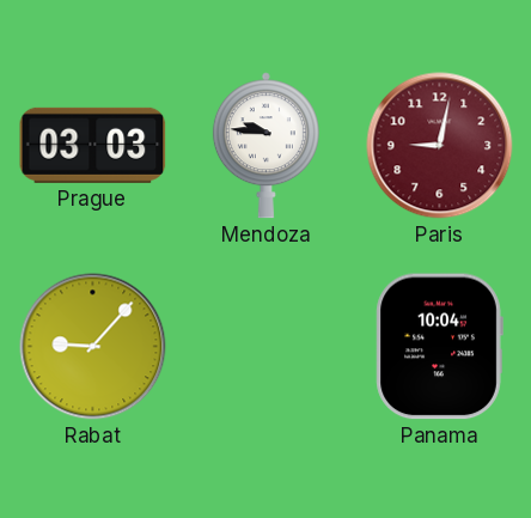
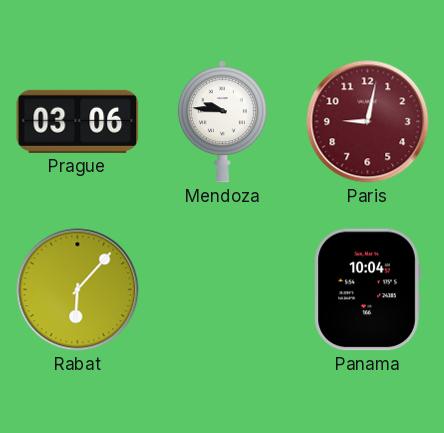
Prague: 03:03 -> 03:06
Rabat: 9:07 -> 6:07
